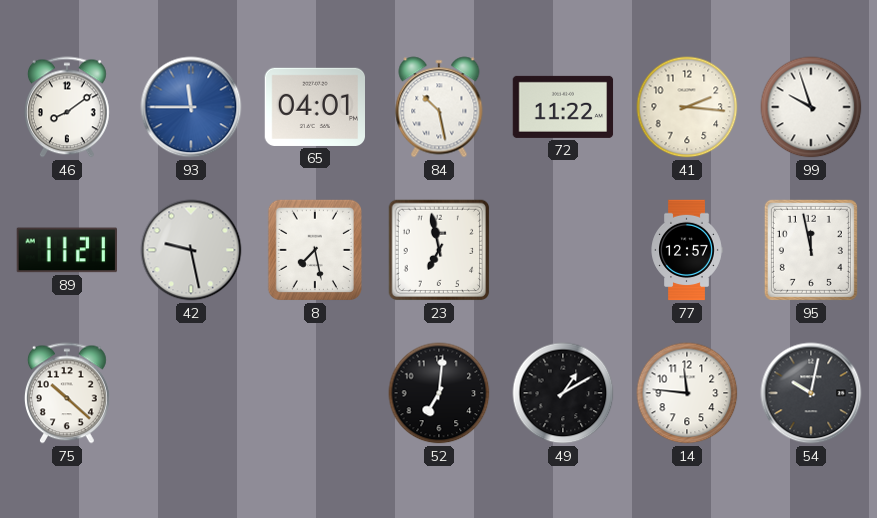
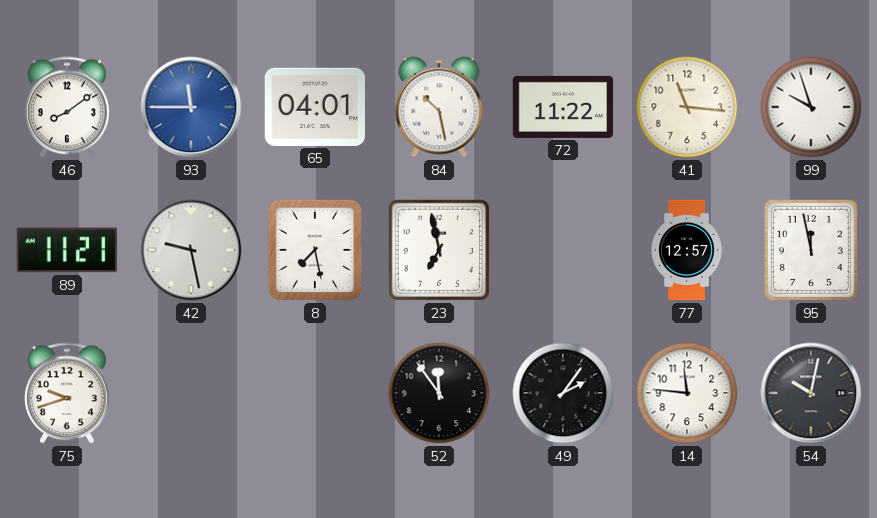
41: 2:16 -> 11:16
75: 10:22 -> 9:42
52: 7:01 -> 11:54
49: 1:10 -> 2:06
